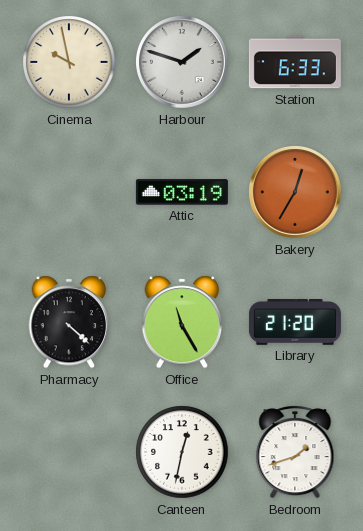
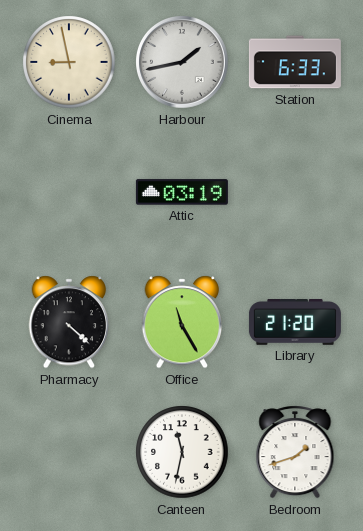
Cinema: 9:58 -> 8:58
Harbour: 1:48 -> 1:43
Bakery: 12:35 -> none
Canteen: 12:32 -> 11:32
